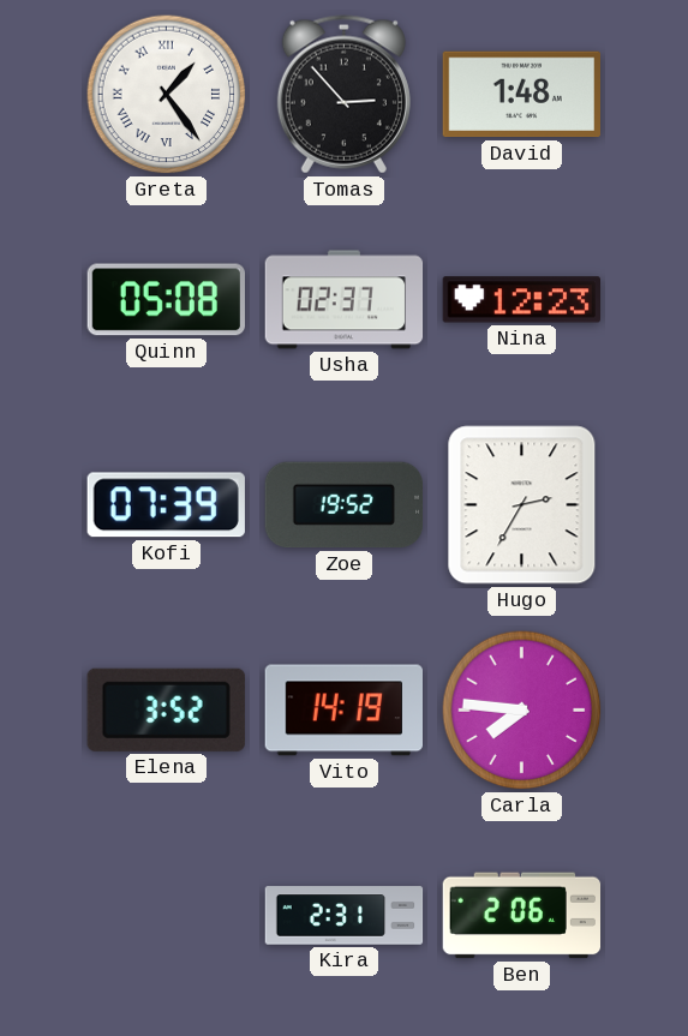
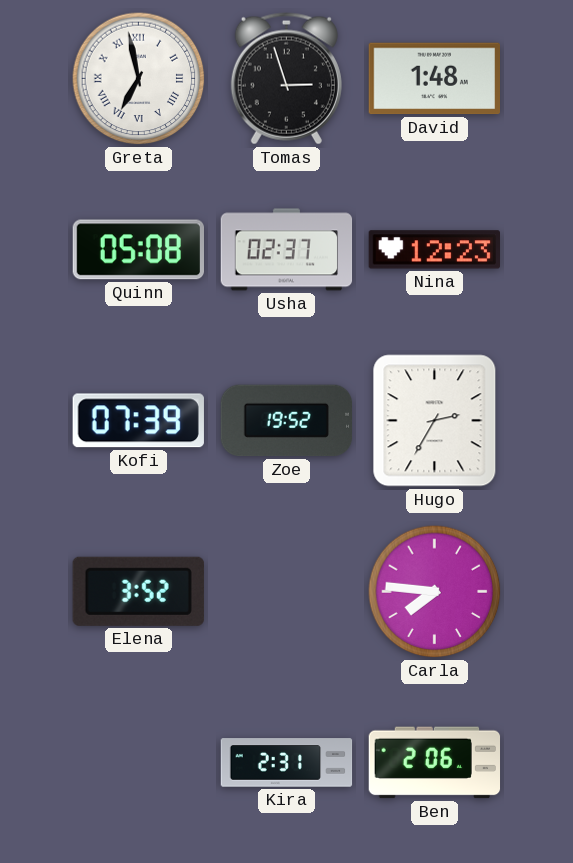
Greta: 1:24 -> 6:58
Tomas: 2:53 -> 2:57
Vito: 14:19 -> none
